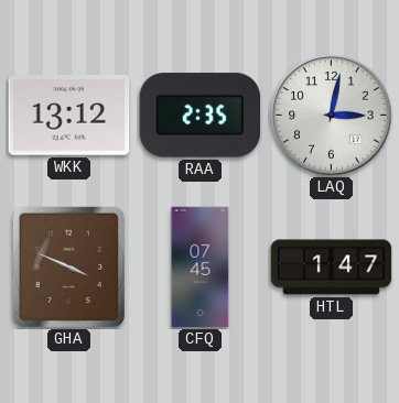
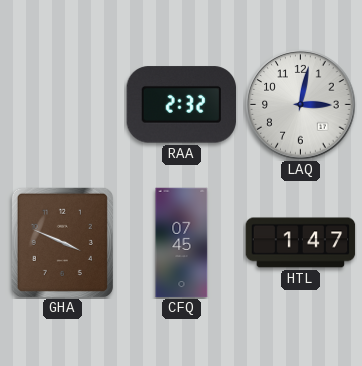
WKK: 13:12 -> none
RAA: 2:35 -> 2:32
